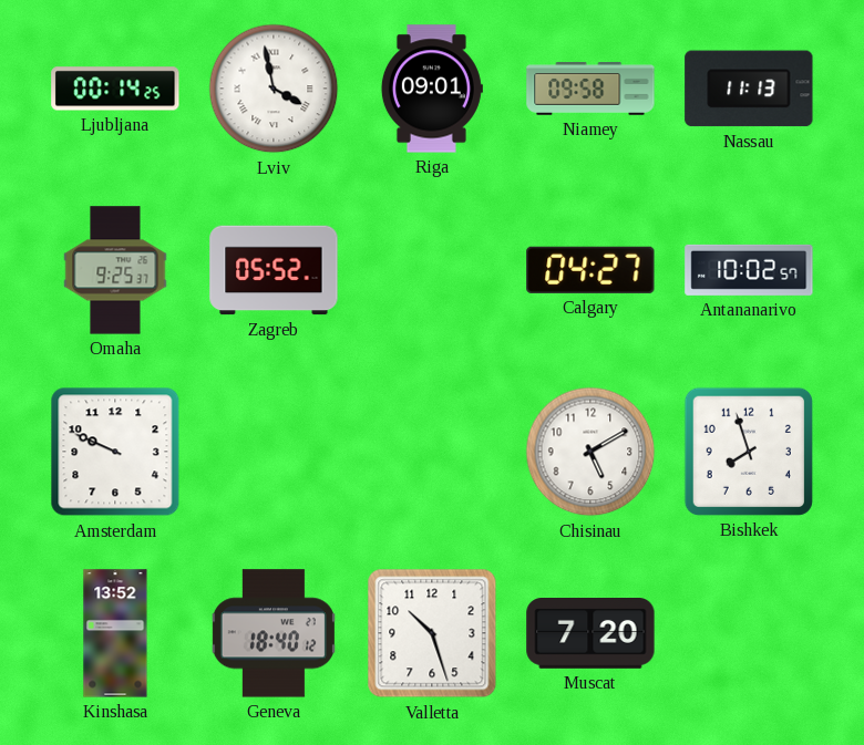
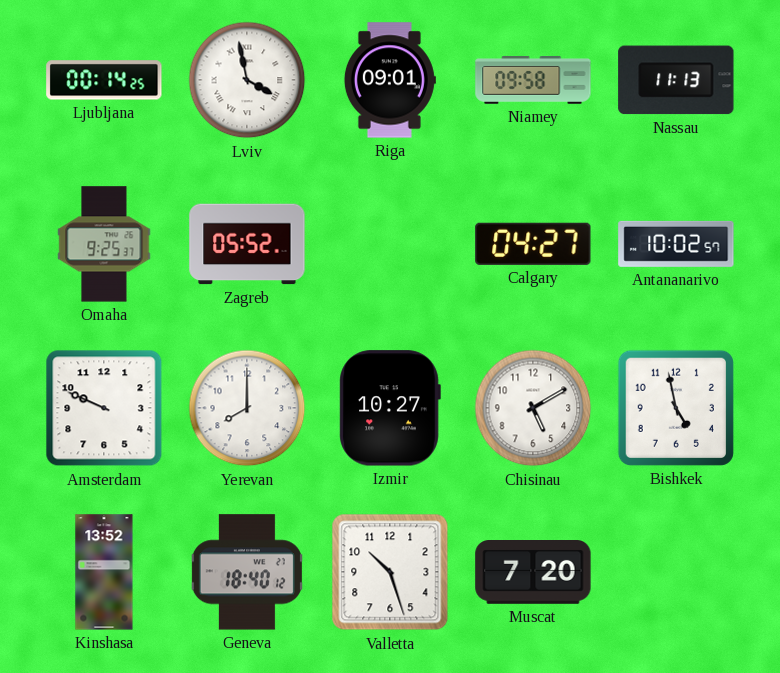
Yerevan: none -> 8:00
Izmir: none -> 10:27
Bishkek: 7:57 -> 4:58
